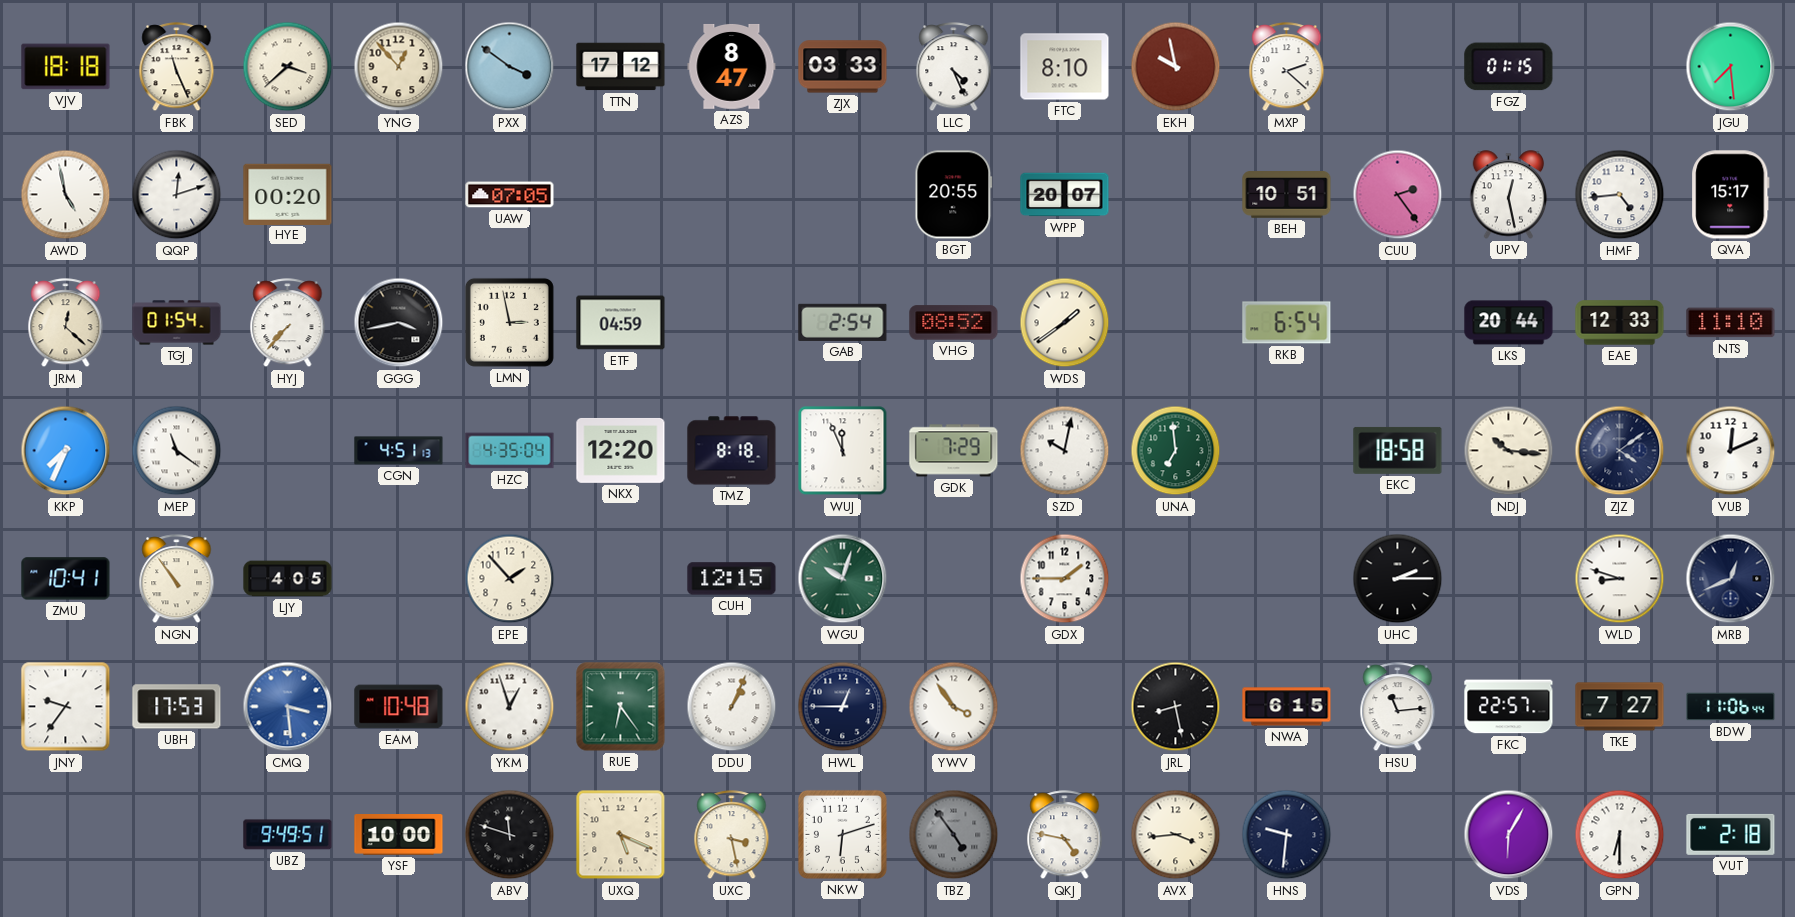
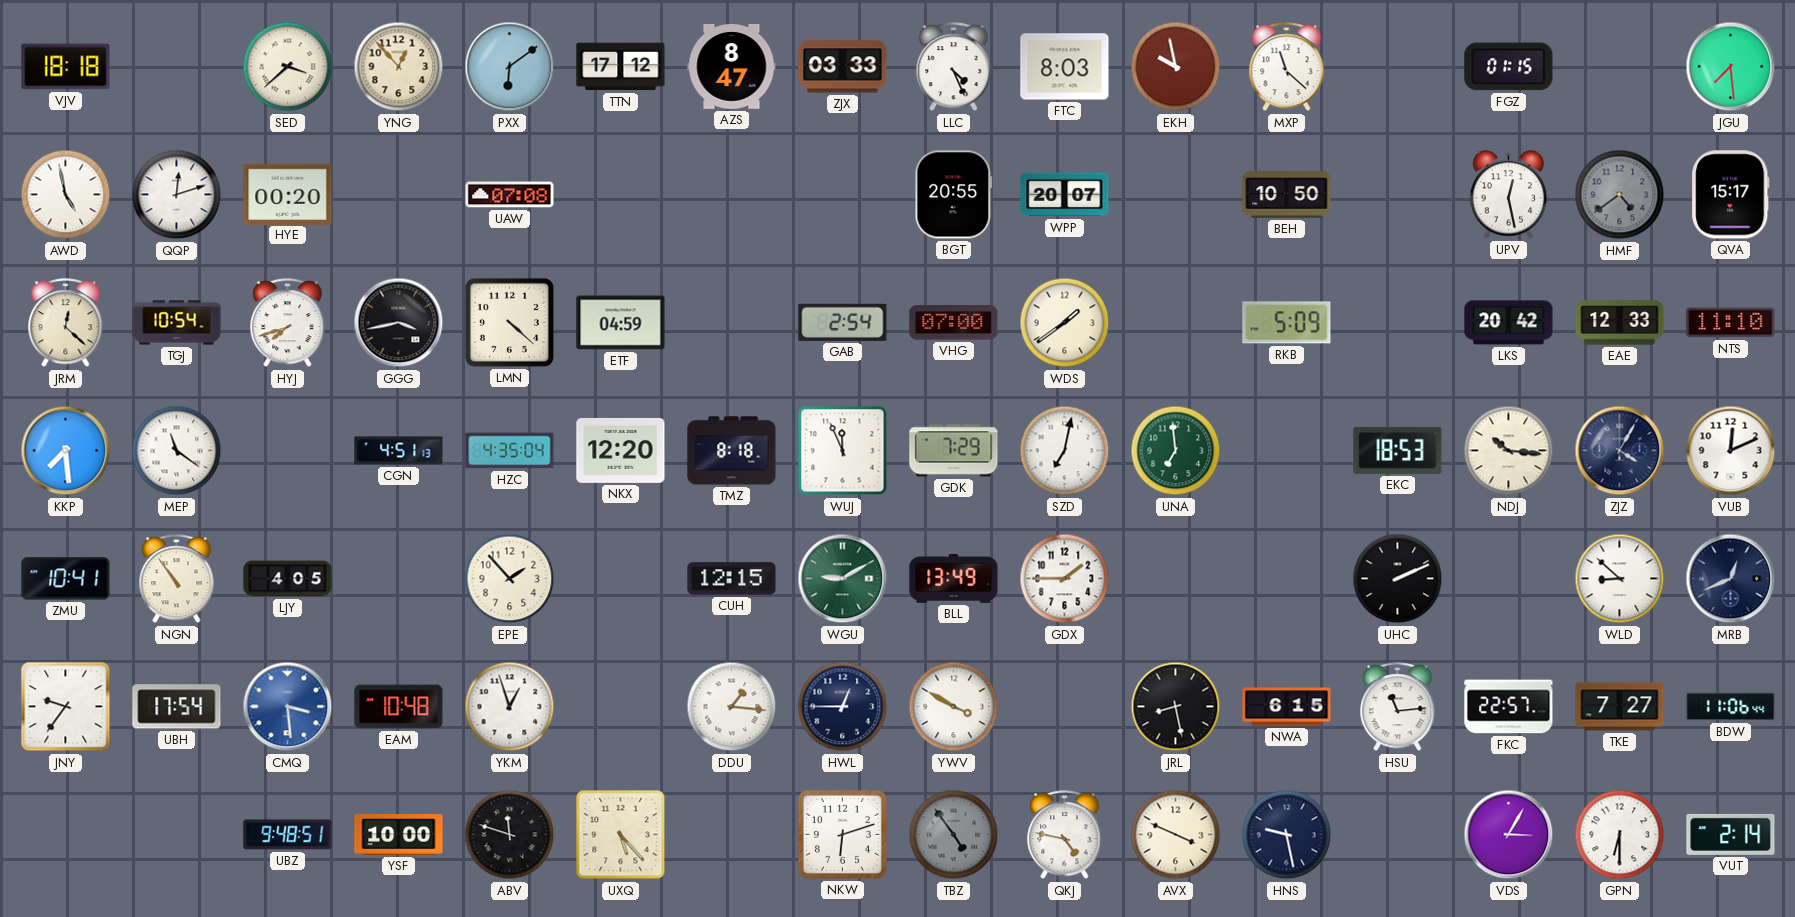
FBK: 11:26 -> none
PXX: 3:51 -> 6:09
FTC: 8:10 -> 8:03
MXP: 2:22 -> 11:22
UAW: 07:05 -> 07:08
BEH: 10:51 -> 10:50
CUU: 2:24 -> none
HMF: 4:44 -> 4:39
HMF dial: white -> grey
TGJ: 01:54 -> 10:54
HYJ: 7:37 -> 7:42
LMN: 2:58 -> 4:22
VHG: 08:52 -> 07:00
RKB: 6:54 -> 5:09
LKS: 20:44 -> 20:42
KKP: 7:34 -> 7:29
SZD: 10:02 -> 7:02
EKC: 18:58 -> 18:53
ZJZ: 4:09 -> 4:05
WGU: 10:03 -> 9:10
BLL: none -> 13:49
UHC: 2:15 -> 2:11
WLD: 8:48 -> 8:52
UBH: 17:53 -> 17:54
RUE: 6:24 -> none
DDU: 1:04 -> 1:16
YWV: 3:54 -> 3:50
UBZ: 9:49 -> 9:48
UXQ: 5:19 -> 5:23
UXC: 3:28 -> none
AVX: 3:44 -> 3:49
HNS: 9:31 -> 9:28
VDS: 6:05 -> 3:05
VUT: 2:18 -> 2:14
